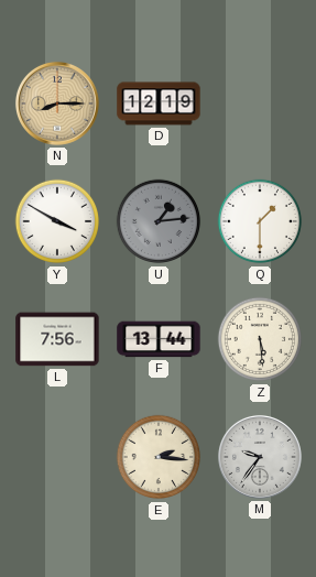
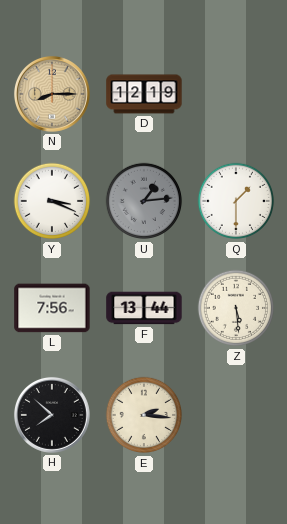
Y: 3:50 -> 3:19
H: none -> 7:52
M: 9:36 -> none
